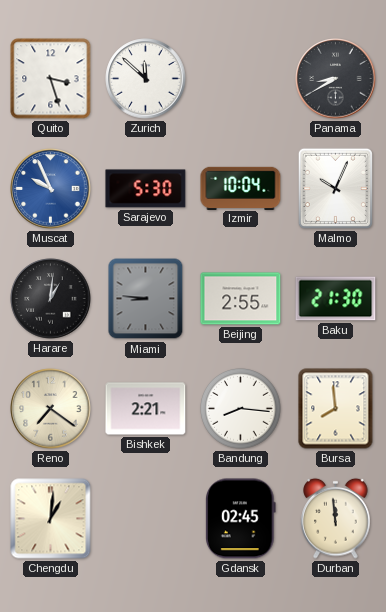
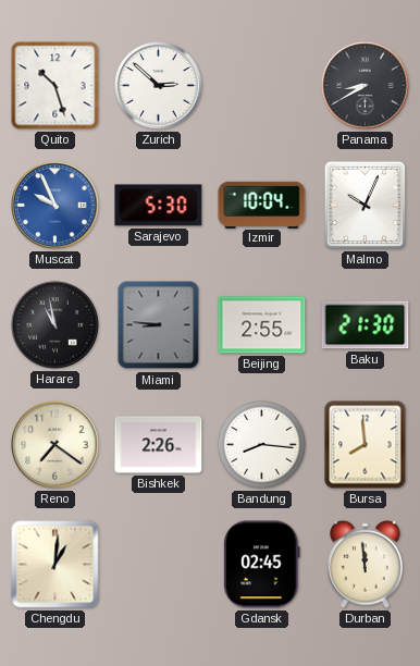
Quito: 3:27 -> 10:27
Zurich: 11:52 -> 2:52
Harare: 1:01 -> 10:58
Bishkek: 2:21 -> 2:26
